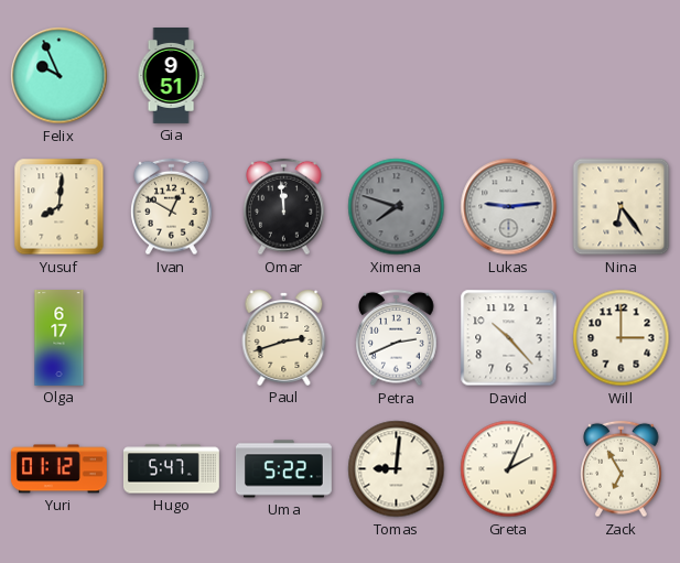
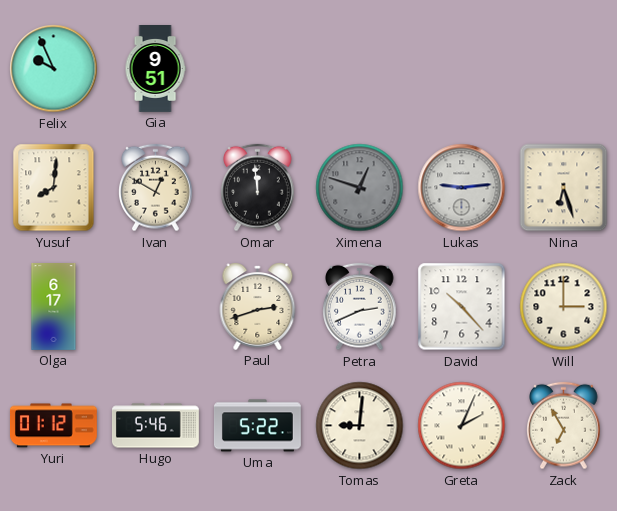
Ximena: 7:48 -> 12:48
Nina: 6:24 -> 6:27
Hugo: 5:47 -> 5:46
